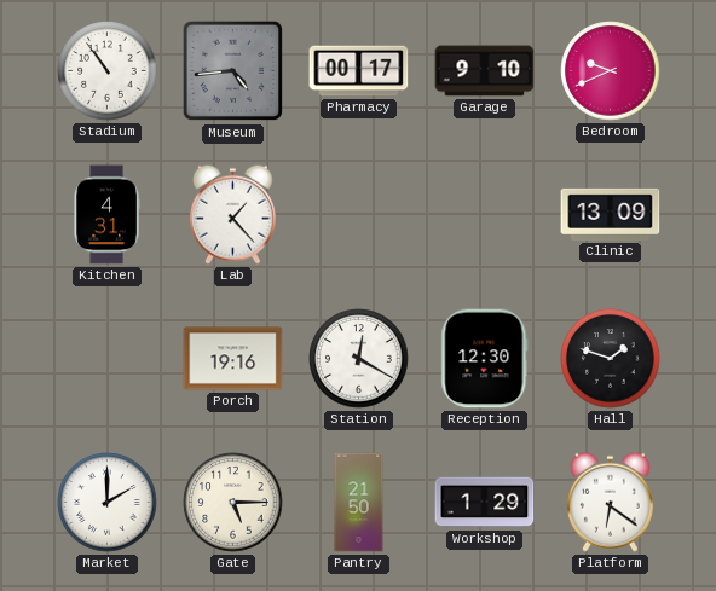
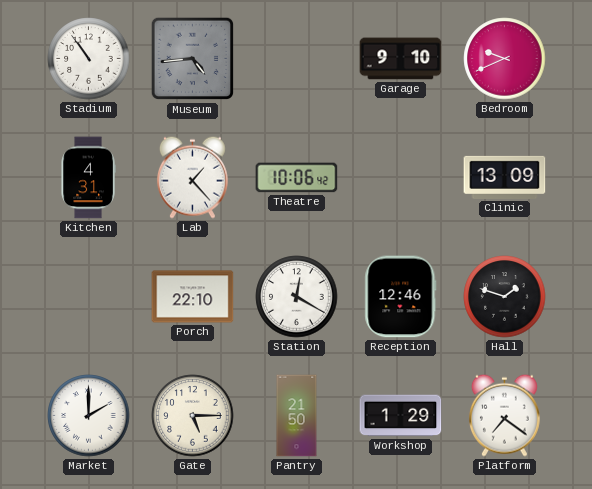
Pharmacy: 00:17 -> none
Theatre: none -> 10:06
Porch: 19:16 -> 22:10
Reception: 12:30 -> 12:46
Platform: 6:21 -> 7:21
